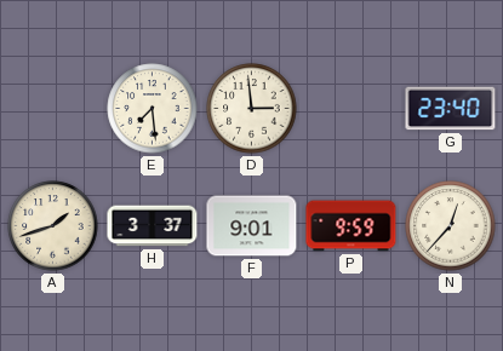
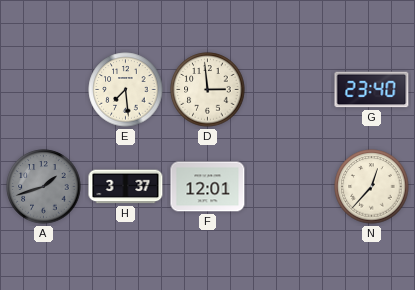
A dial: cream -> grey
F: 9:01 -> 12:01
P: 9:59 -> none
